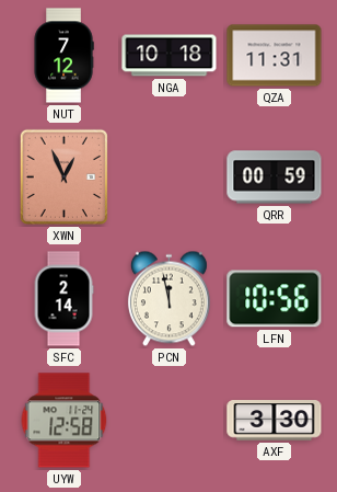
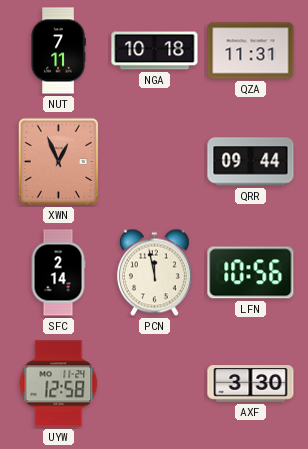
NUT: 7:12 -> 7:11
QRR: 00:59 -> 09:44
